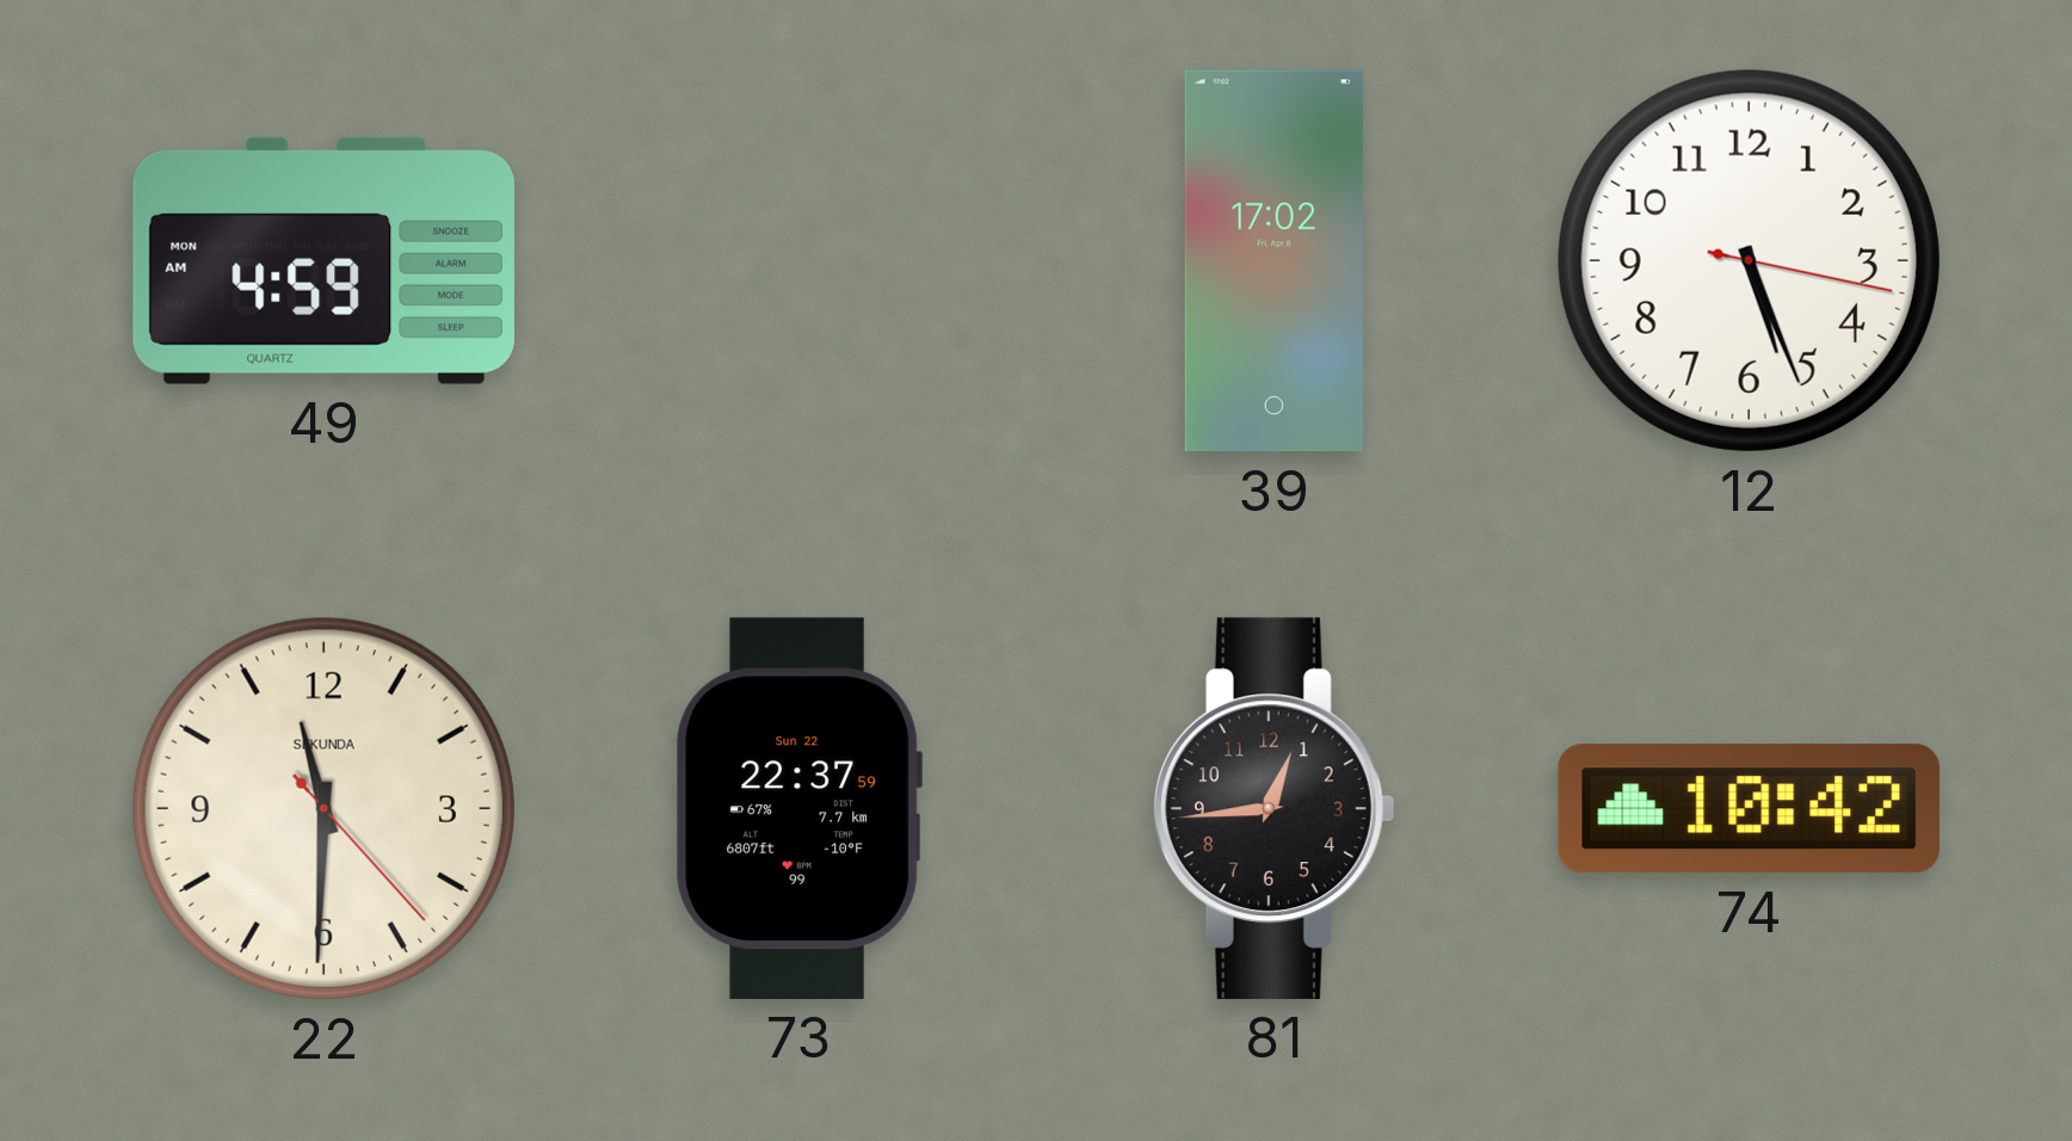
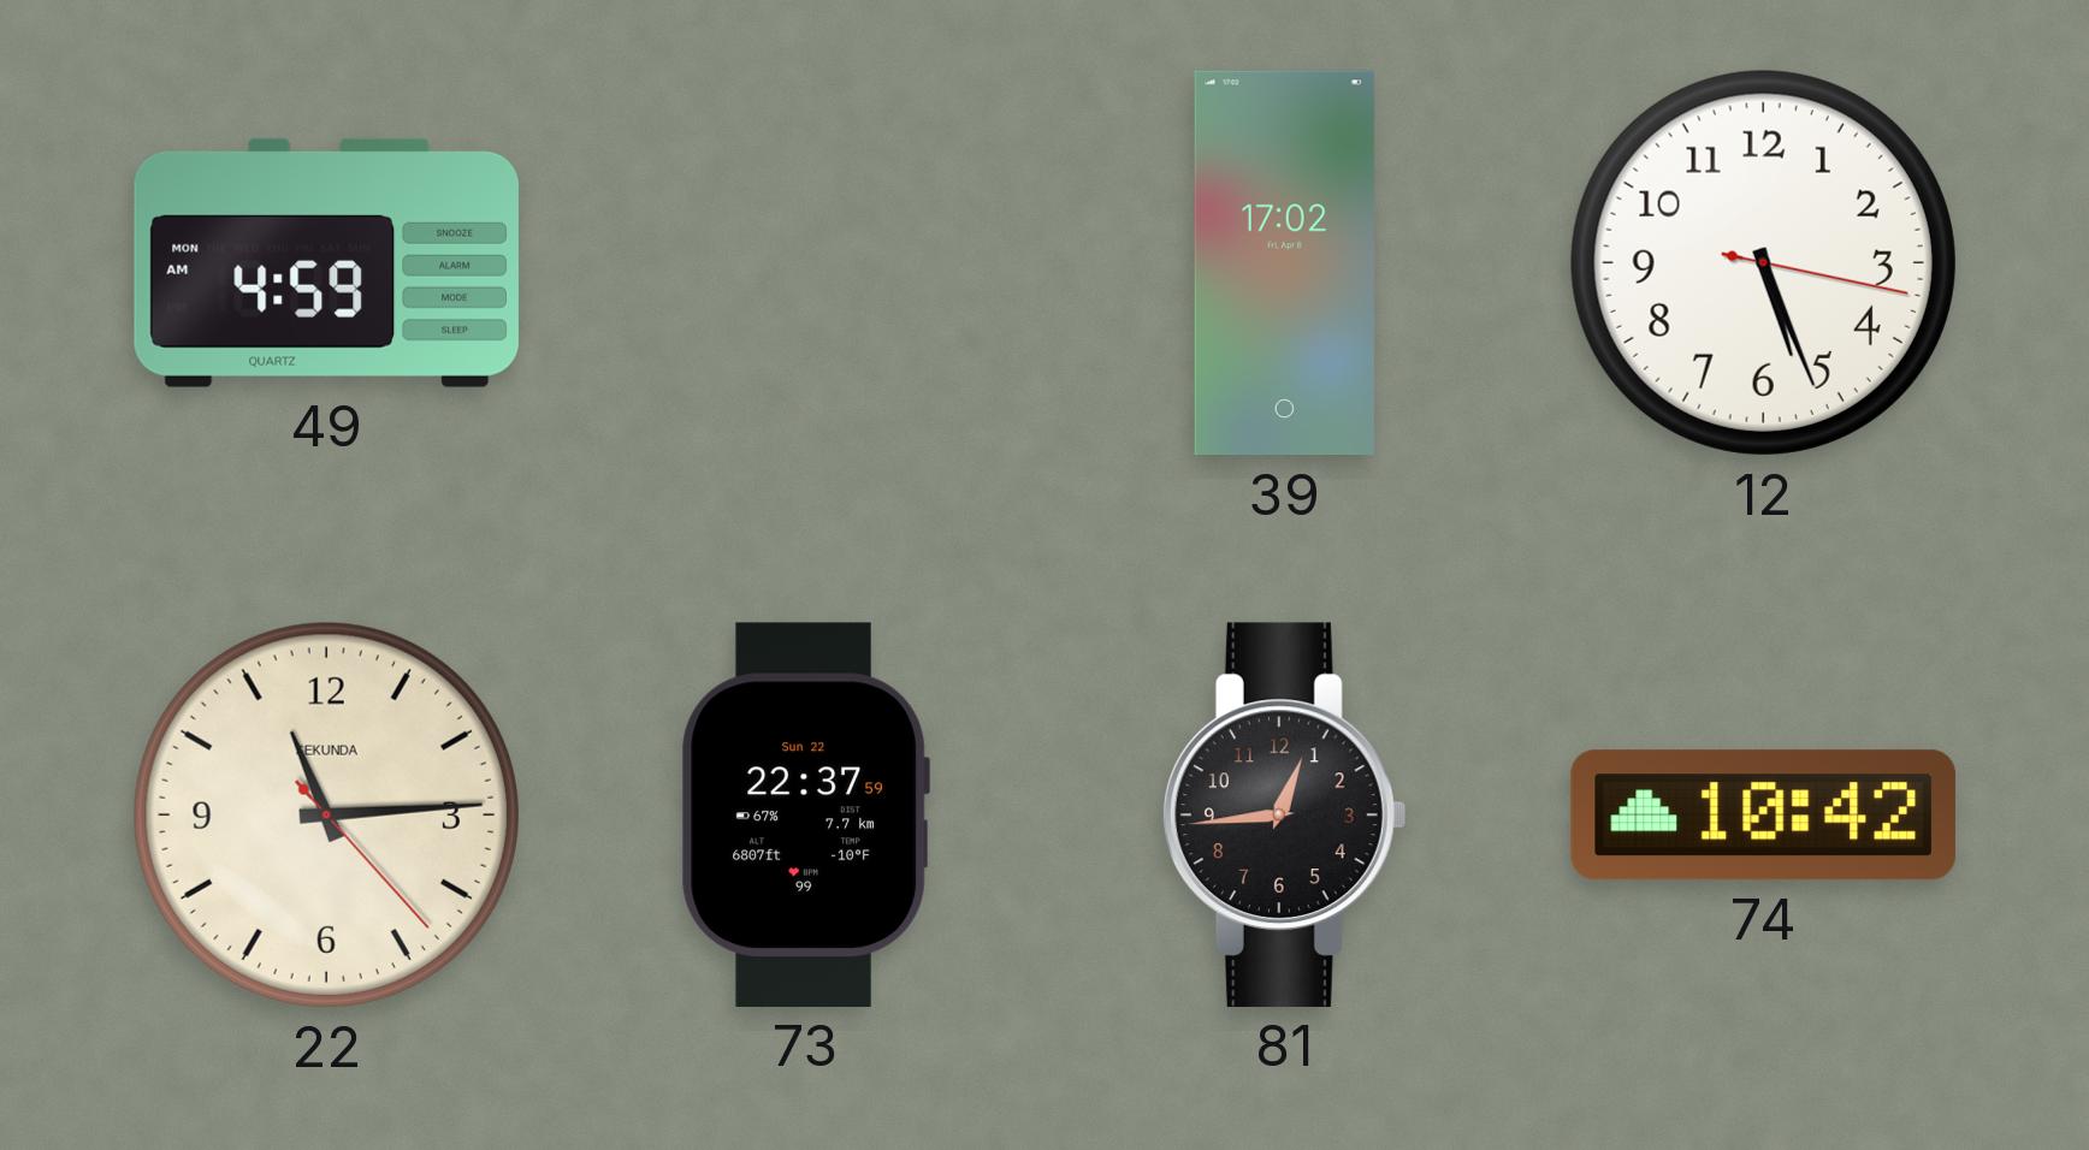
22: 11:30 -> 11:14
